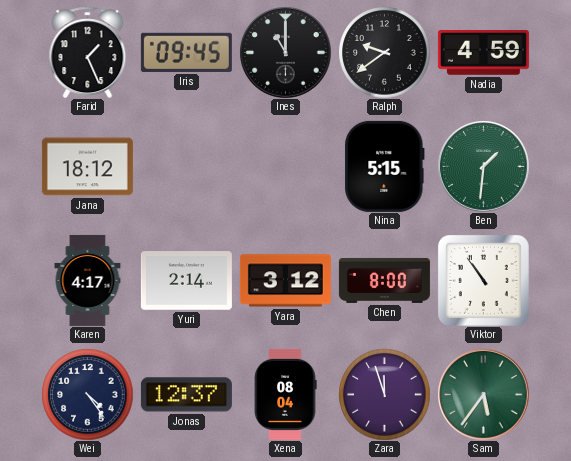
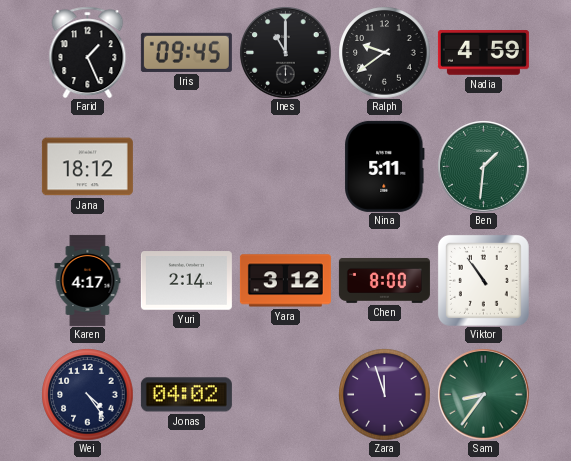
Nina: 5:15 -> 5:11
Jonas: 12:37 -> 04:02
Xena: 08:04 -> none
Sam: 5:36 -> 8:36
